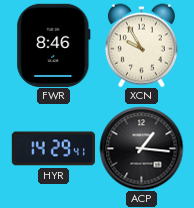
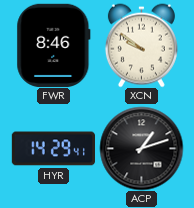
XCN: 9:55 -> 9:51
ACP: 1:16 -> 1:12
